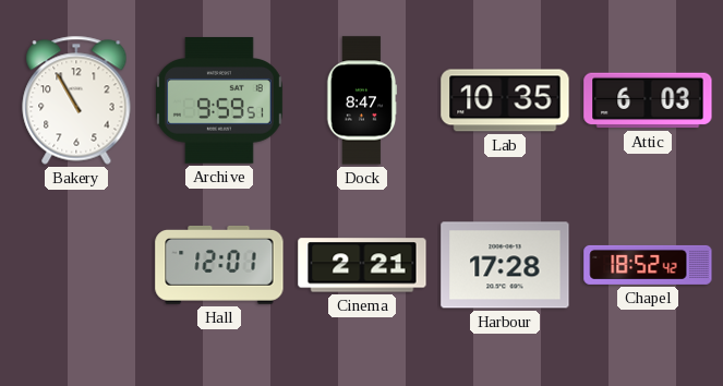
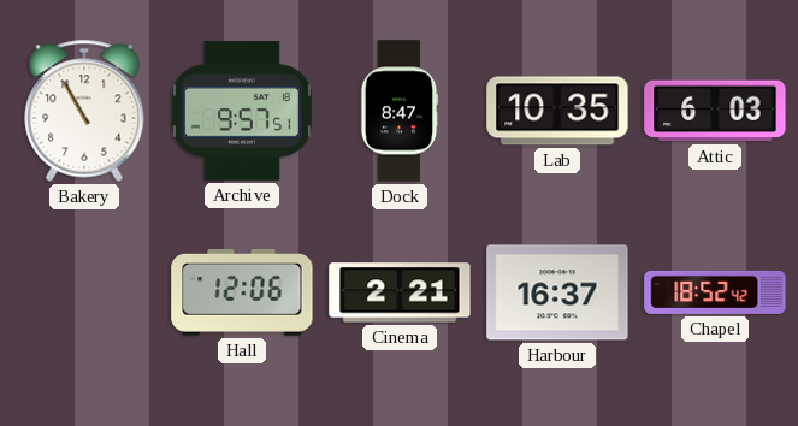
Archive: 9:59 -> 9:57
Hall: 12:01 -> 12:06
Harbour: 17:28 -> 16:37
